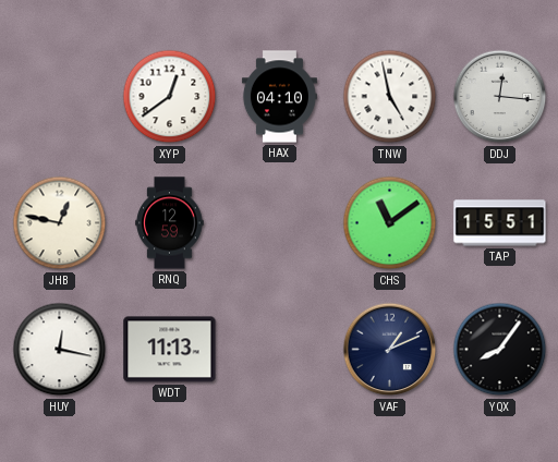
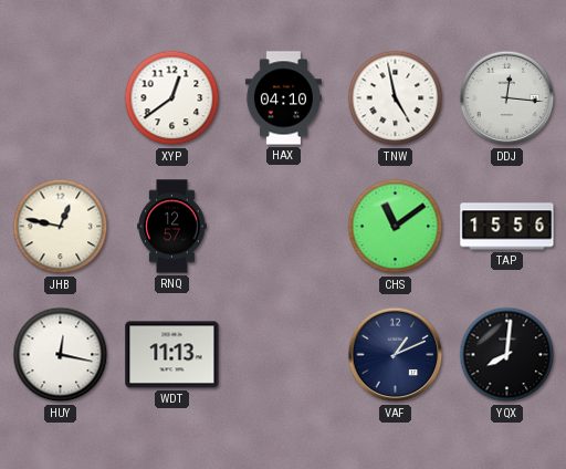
RNQ: 12:59 -> 12:57
TAP: 15:51 -> 15:56
YQX: 8:06 -> 8:01
